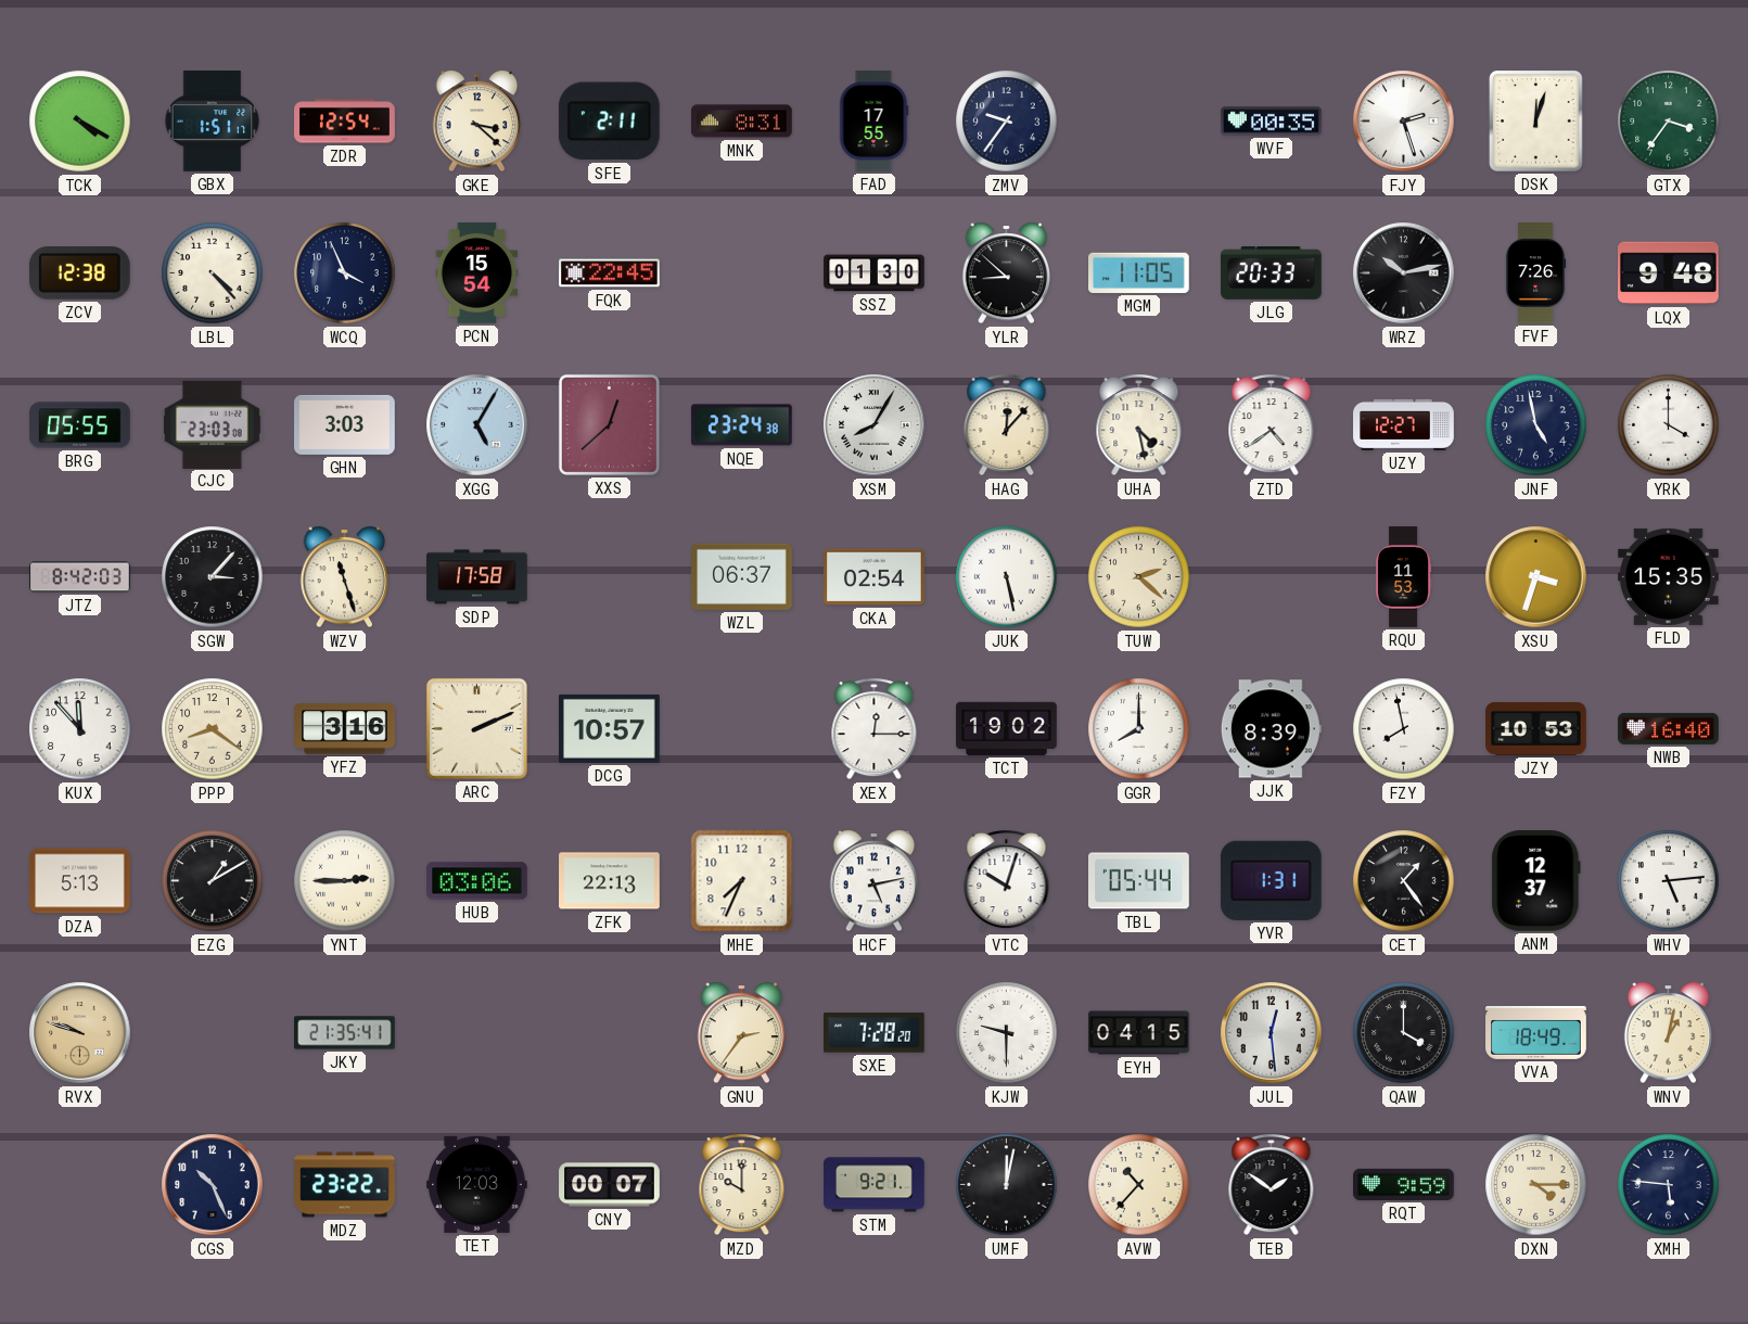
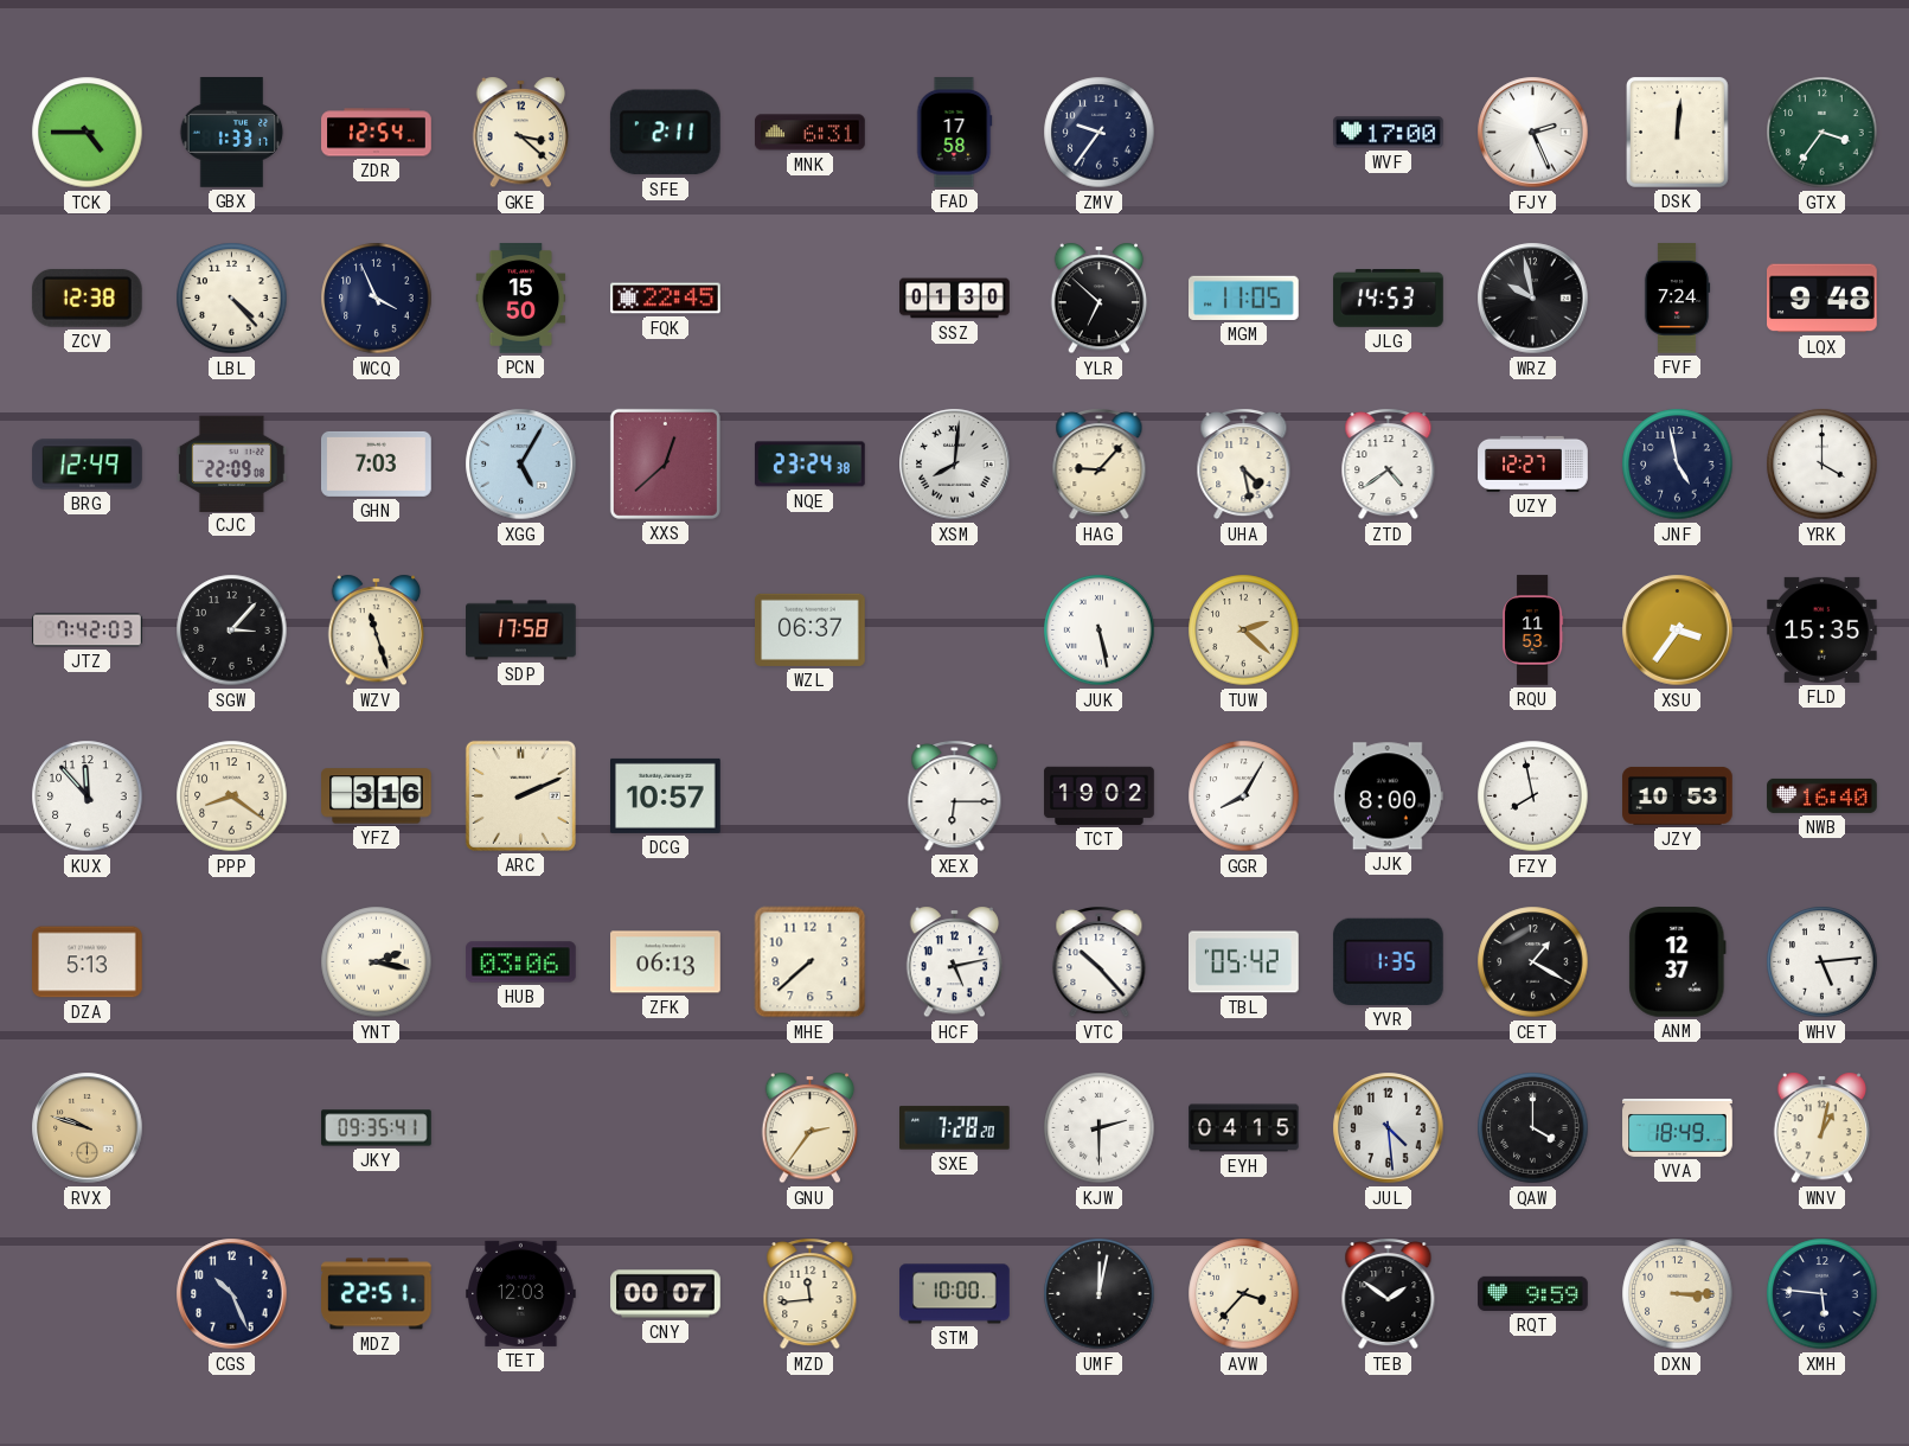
TCK: 4:20 -> 4:45
GBX: 1:51 -> 1:33
MNK: 8:31 -> 6:31
FAD: 17:55 -> 17:58
WVF: 00:35 -> 17:00
FJY: 2:27 -> 2:26
DSK: 12:03 -> 12:01
PCN: 15:54 -> 15:50
YLR: 8:52 -> 6:52
JLG: 20:33 -> 14:53
WRZ: 10:13 -> 9:58
FVF: 7:26 -> 7:24
BRG: 05:55 -> 12:49
CJC: 23:03 -> 22:09
GHN: 3:03 -> 7:03
XSM: 8:05 -> 8:01
HAG: 12:07 -> 9:07
JTZ: 8:42 -> 7:42
CKA: 02:54 -> none
XSU: 3:33 -> 3:36
XEX: 12:15 -> 6:15
GGR: 8:00 -> 8:05
JJK: 8:39 -> 8:00
EZG: 1:10 -> none
YNT: 2:45 -> 2:17
ZFK: 22:13 -> 06:13
MHE: 7:34 -> 7:38
VTC: 10:03 -> 10:23
TBL: 05:44 -> 05:42
YVR: 1:31 -> 1:35
CET: 1:24 -> 1:20
JKY: 21:35 -> 09:35
KJW: 9:30 -> 2:30
JUL: 12:29 -> 4:29
MDZ: 23:22 -> 22:51
MZD: 10:00 -> 11:44
STM: 9:21 -> 10:00
AVW: 10:37 -> 3:37
DXN: 4:15 -> 3:15
